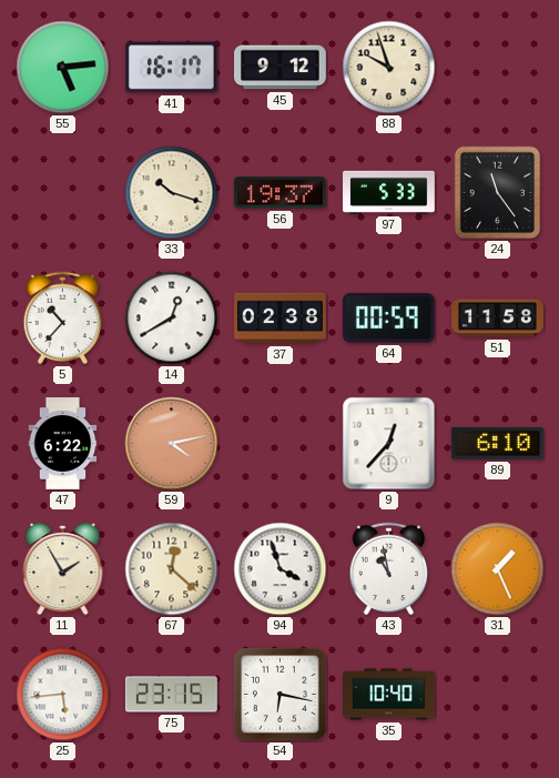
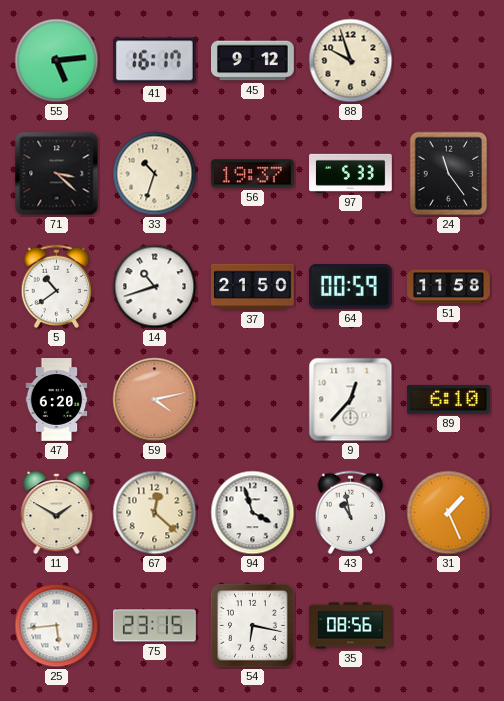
71: none -> 3:22
33: 10:18 -> 10:33
5: 10:37 -> 10:39
14: 12:40 -> 10:42
37: 02:38 -> 21:50
47: 6:22 -> 6:20
11: 1:55 -> 1:50
35: 10:40 -> 08:56
